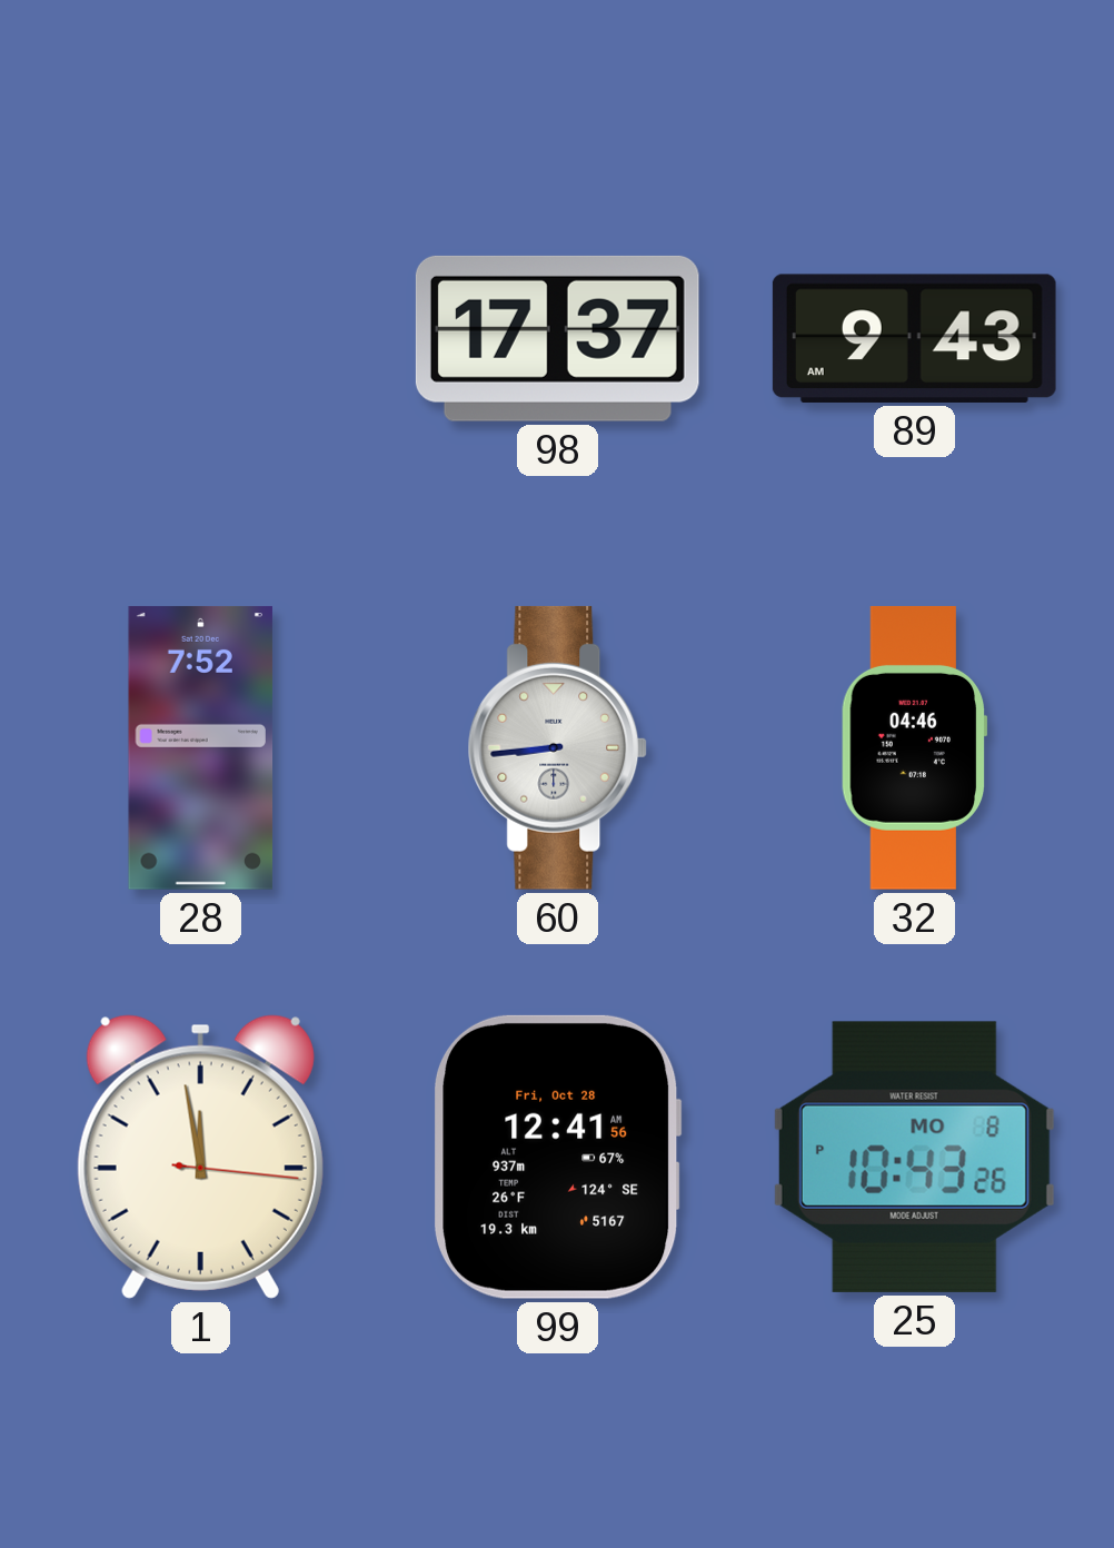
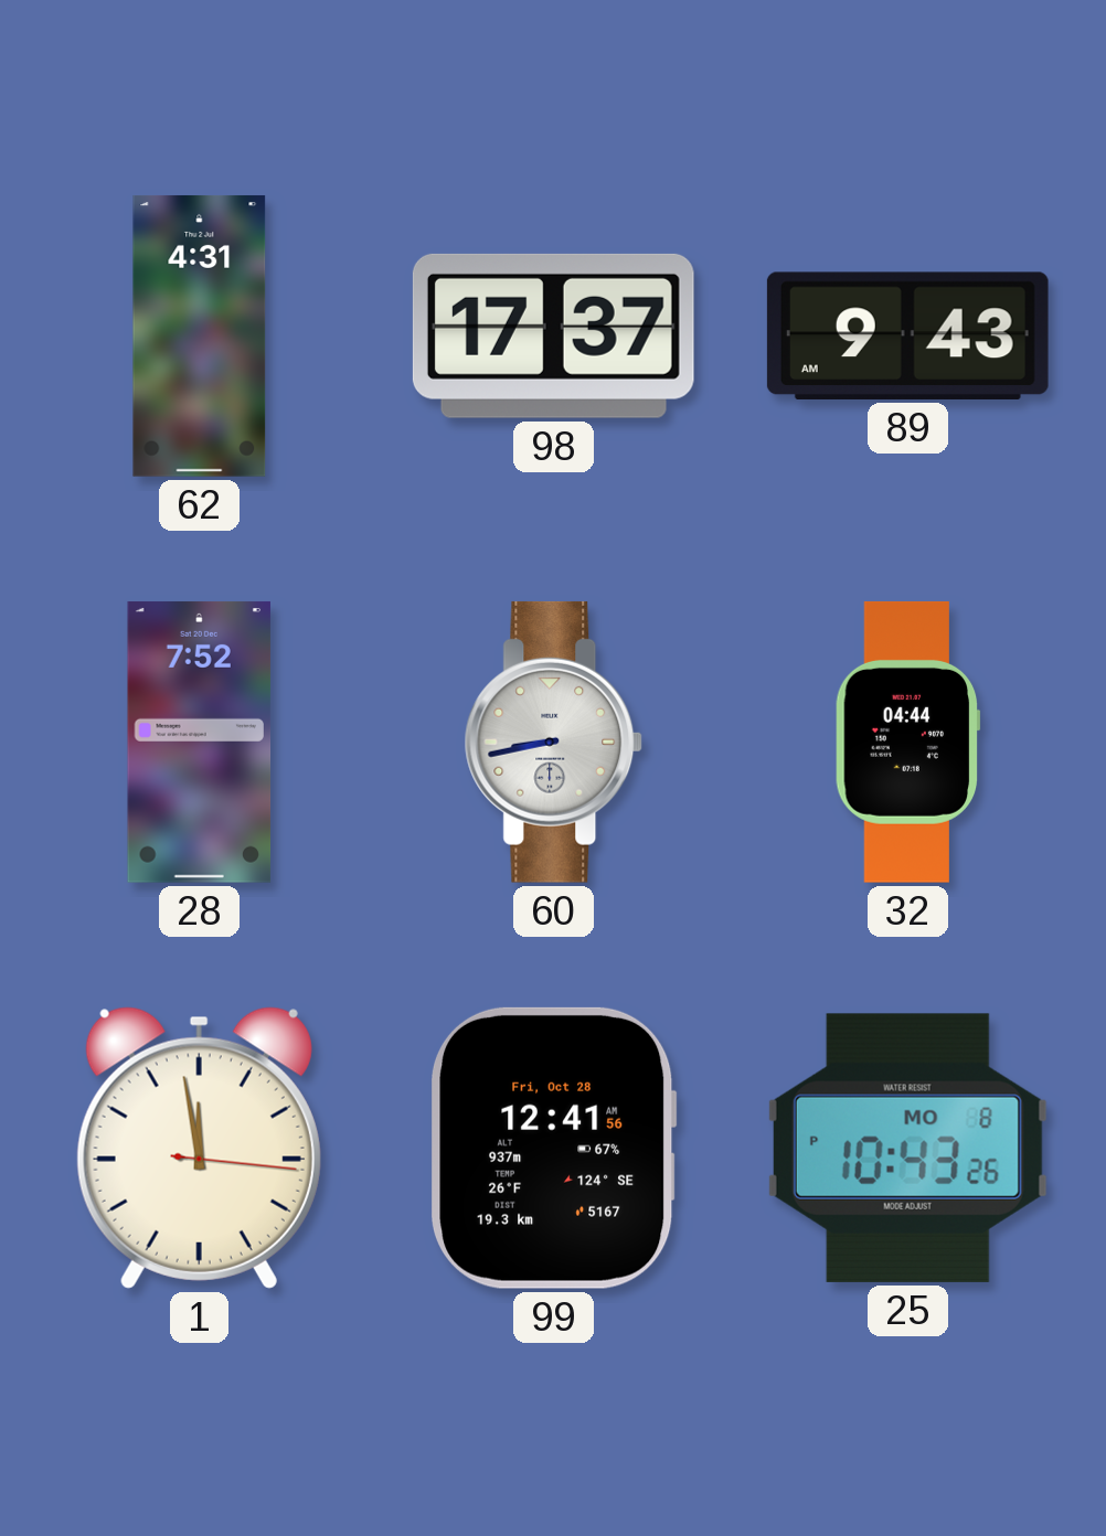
62: none -> 4:31
60: 8:44 -> 8:43
32: 04:46 -> 04:44
